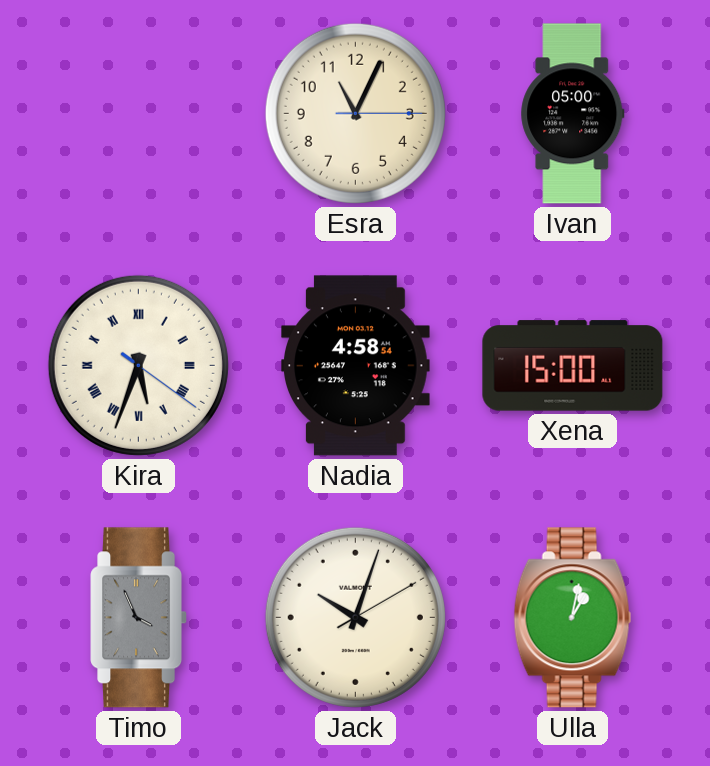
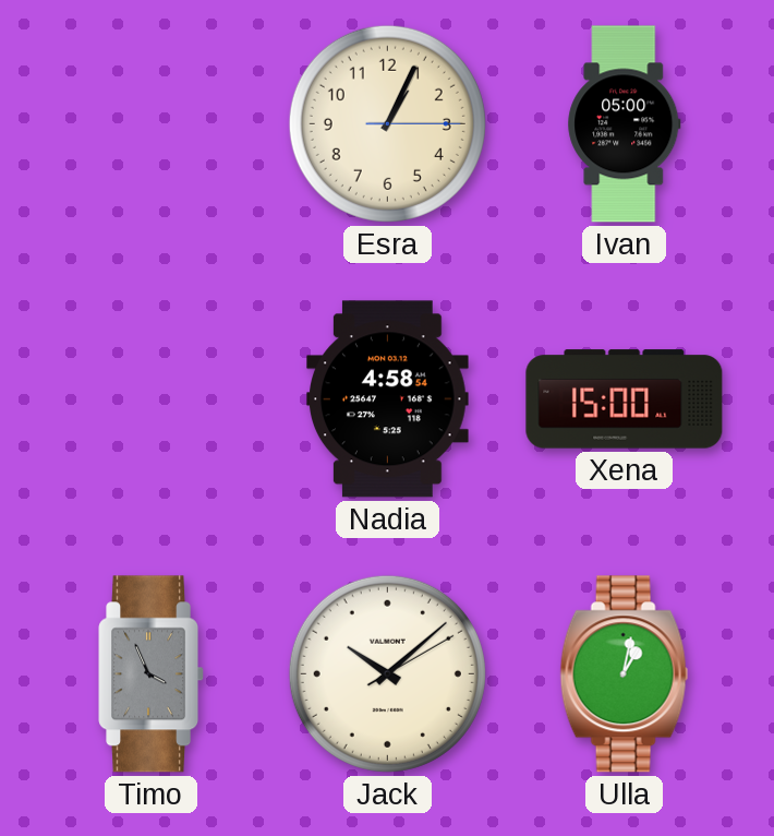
Esra: 11:04 -> 1:04
Kira: 5:33 -> none
Jack: 10:03 -> 10:08
